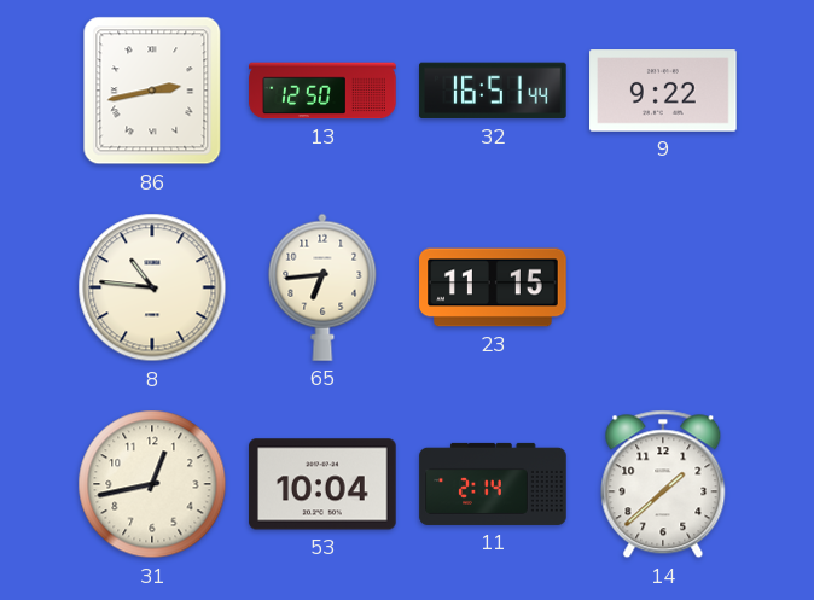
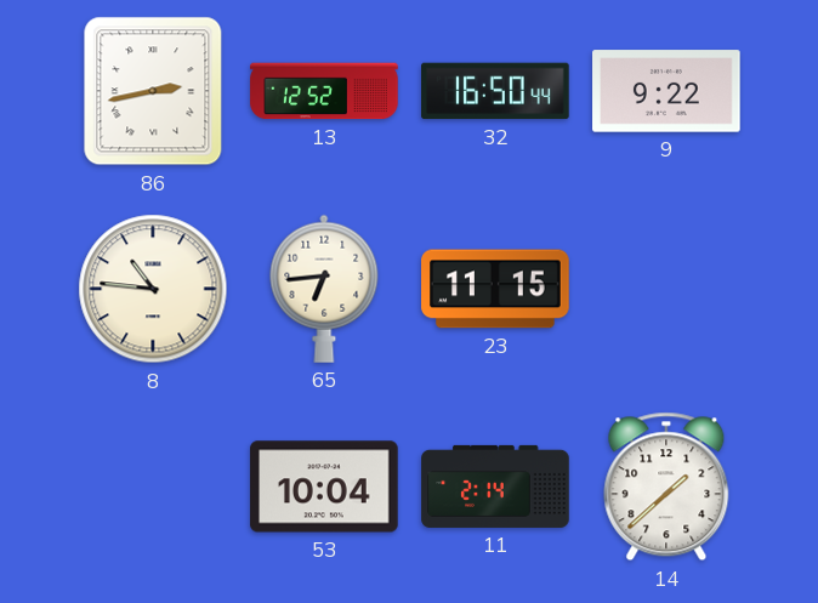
13: 12:50 -> 12:52
32: 16:51 -> 16:50
31: 12:43 -> none
